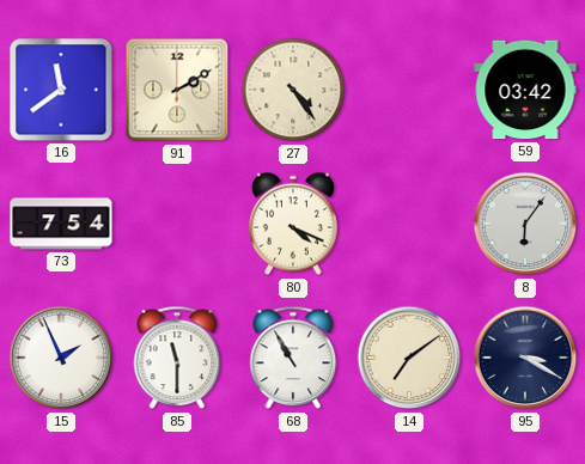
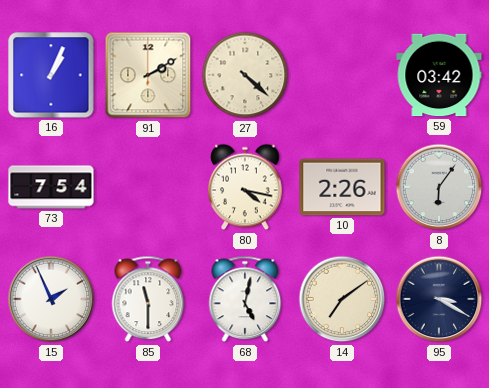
16: 11:39 -> 1:04
27: 4:24 -> 4:22
80: 4:19 -> 4:17
10: none -> 2:26
68: 10:55 -> 5:02
